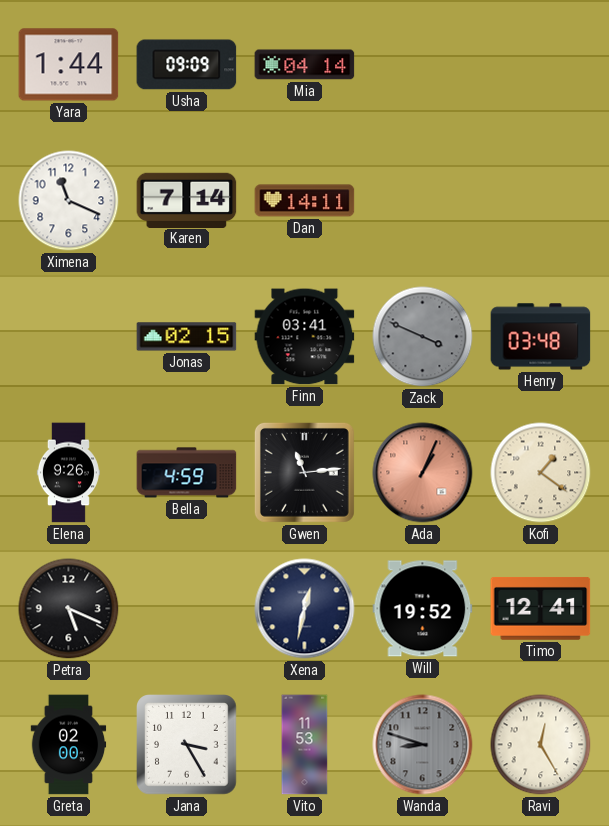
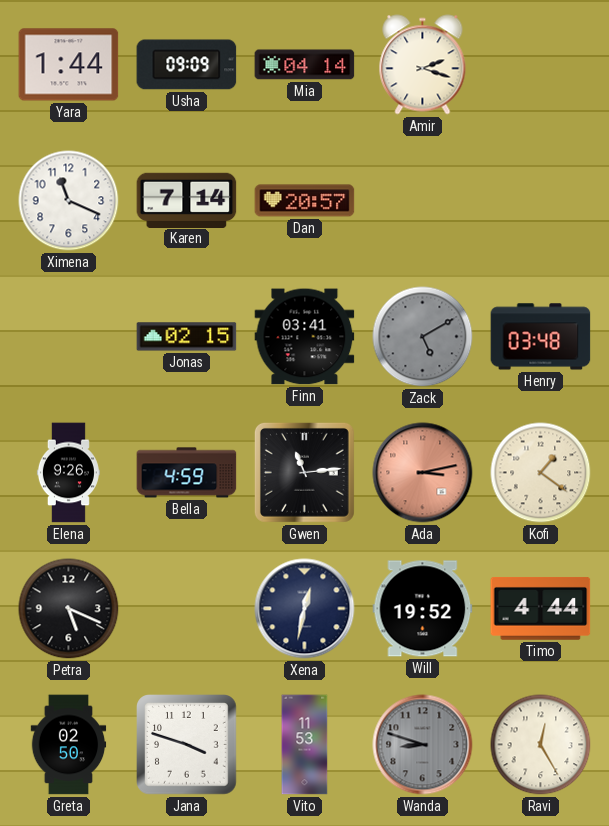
Amir: none -> 2:18
Dan: 14:11 -> 20:57
Zack: 3:49 -> 5:10
Ada: 1:04 -> 3:13
Timo: 12:41 -> 4:44
Greta: 02:00 -> 02:50
Jana: 3:25 -> 3:48
